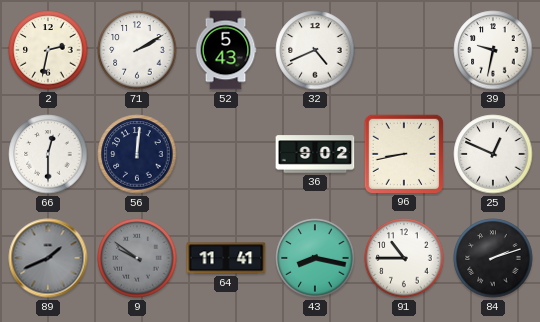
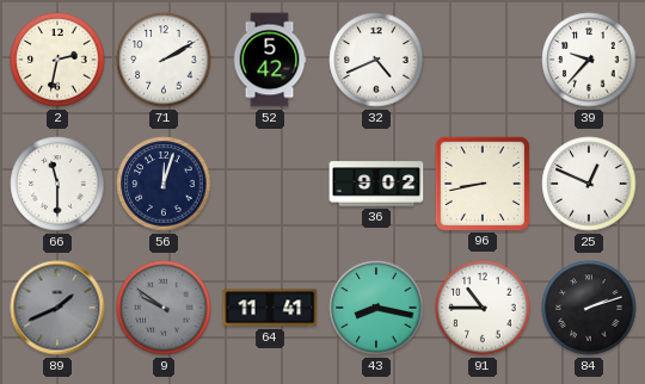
52: 5:43 -> 5:42
39: 9:32 -> 9:37
66: 12:30 -> 11:30
56: 12:01 -> 12:03
